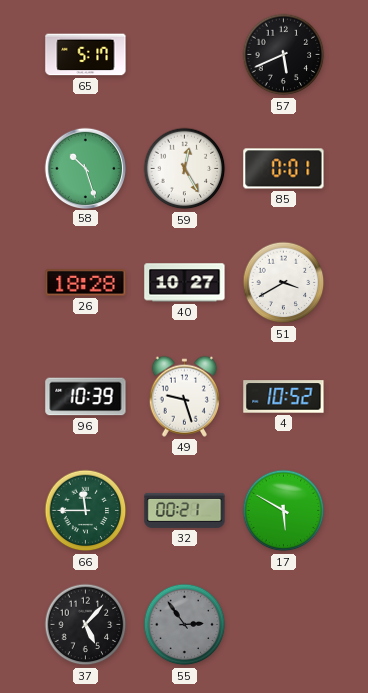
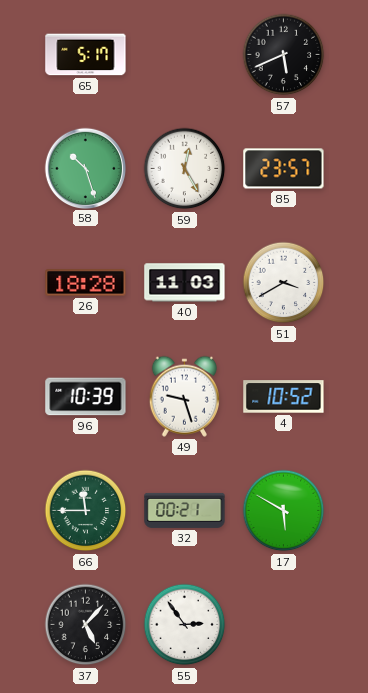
85: 0:01 -> 23:57
40: 10:27 -> 11:03
55 dial: grey -> white
